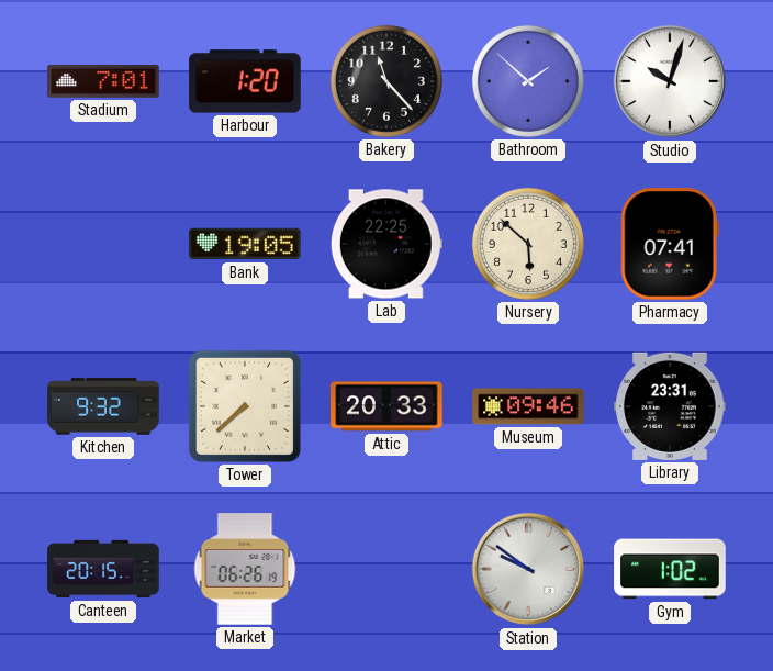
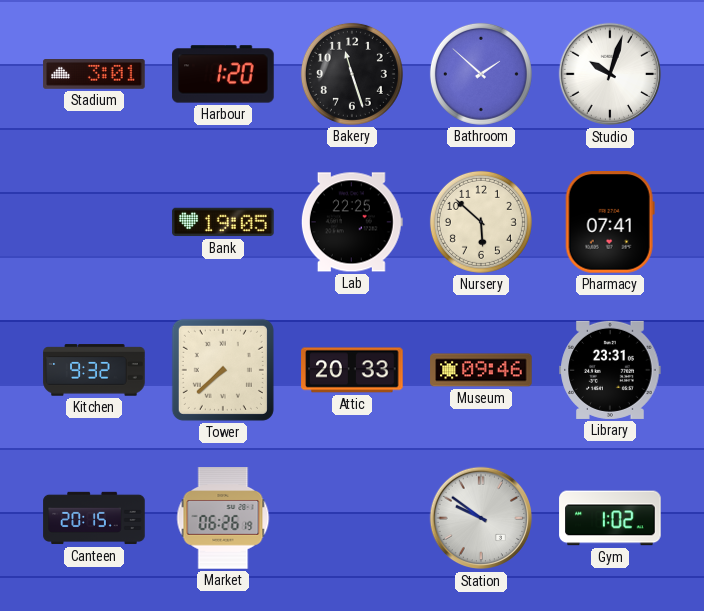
Stadium: 7:01 -> 3:01
Bakery: 11:23 -> 11:27
